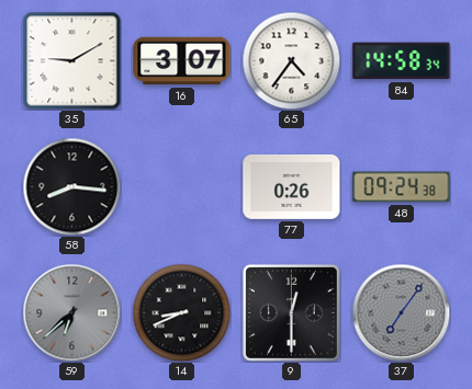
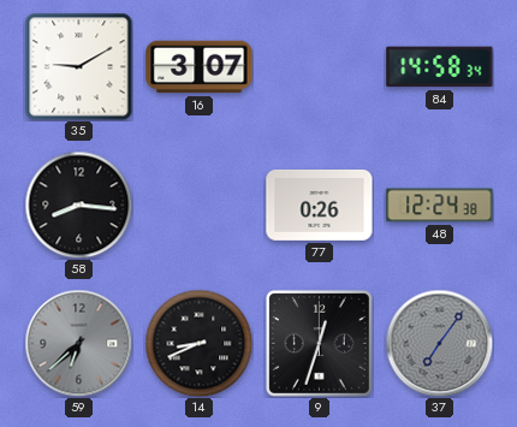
65: 4:36 -> none
48: 09:24 -> 12:24
9: 12:30 -> 12:33
